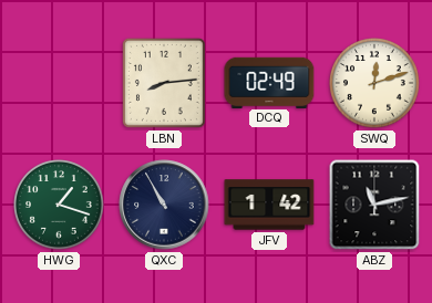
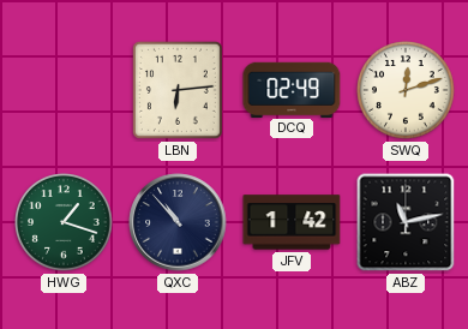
LBN: 8:14 -> 6:14
QXC: 10:55 -> 10:53
